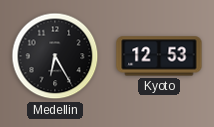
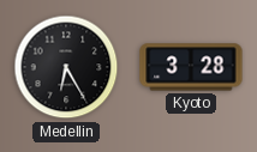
Kyoto: 12:53 -> 3:28
